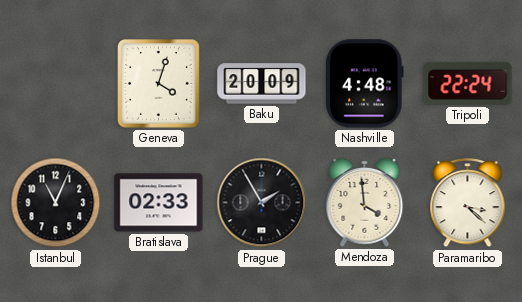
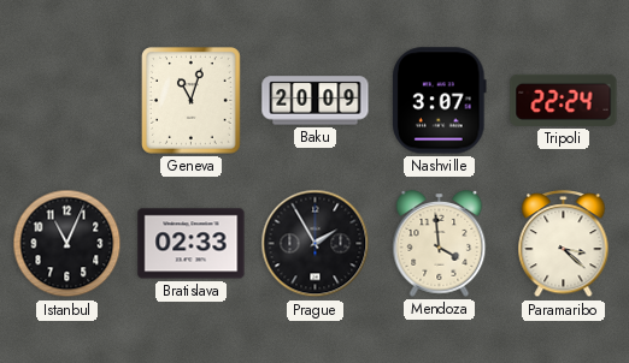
Geneva: 4:03 -> 11:03
Nashville: 4:48 -> 3:07
